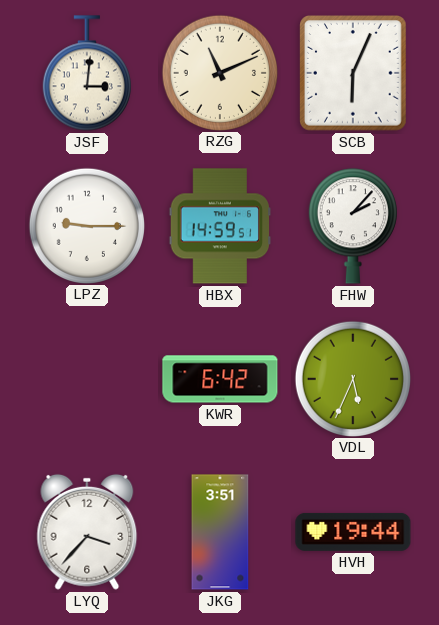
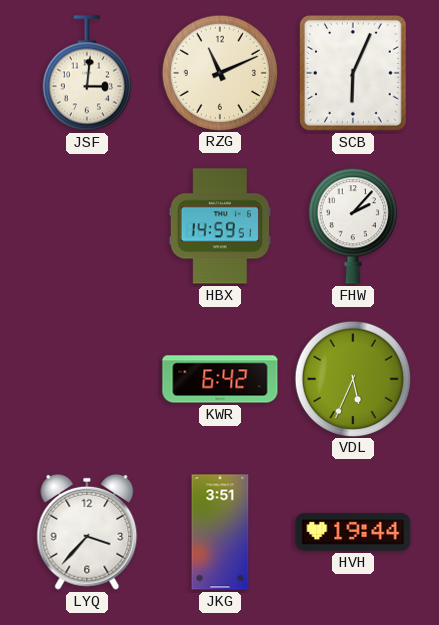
LPZ: 9:15 -> none
